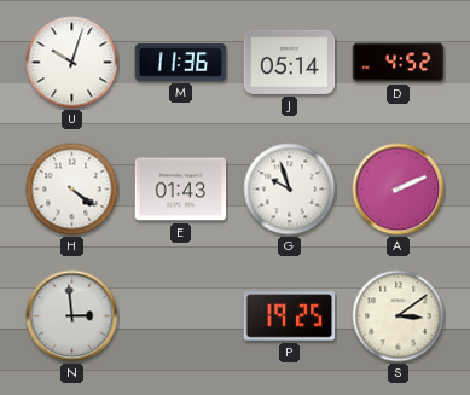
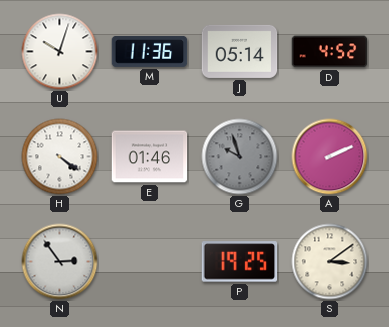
E: 01:43 -> 01:46
G dial: white -> grey
N: 2:59 -> 2:54
